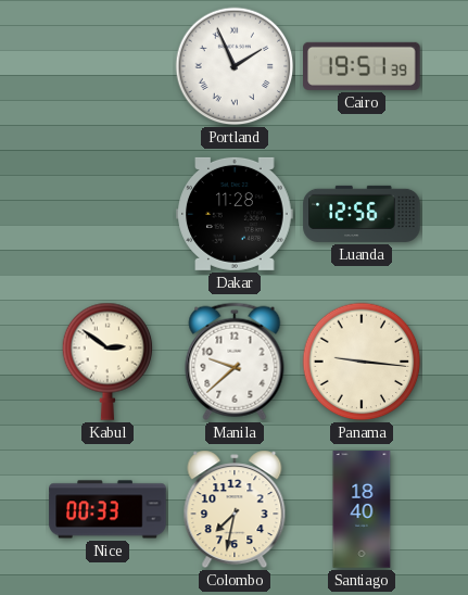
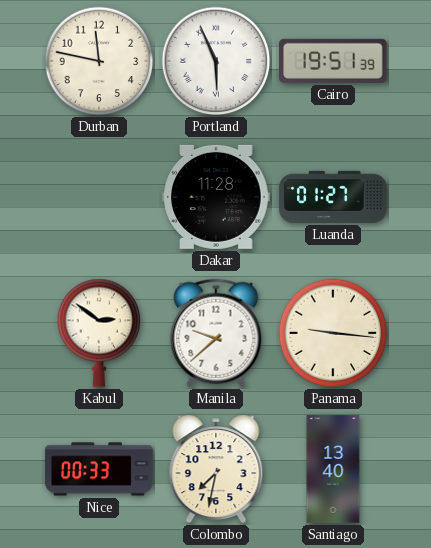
Durban: none -> 11:47
Portland: 1:56 -> 5:56
Luanda: 12:56 -> 01:27
Santiago: 18:40 -> 13:40
